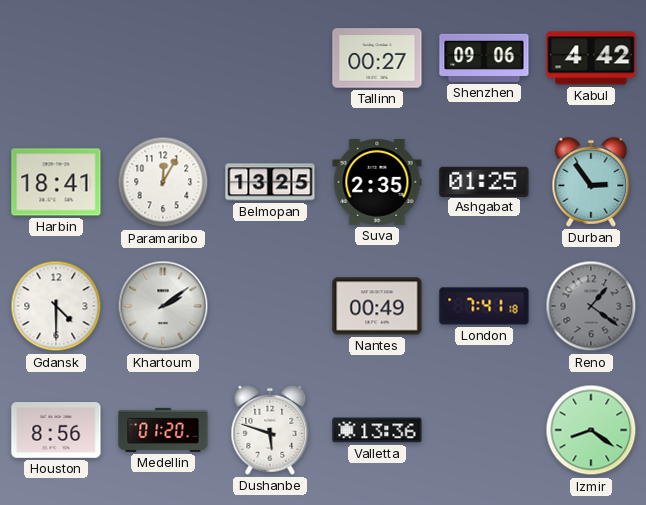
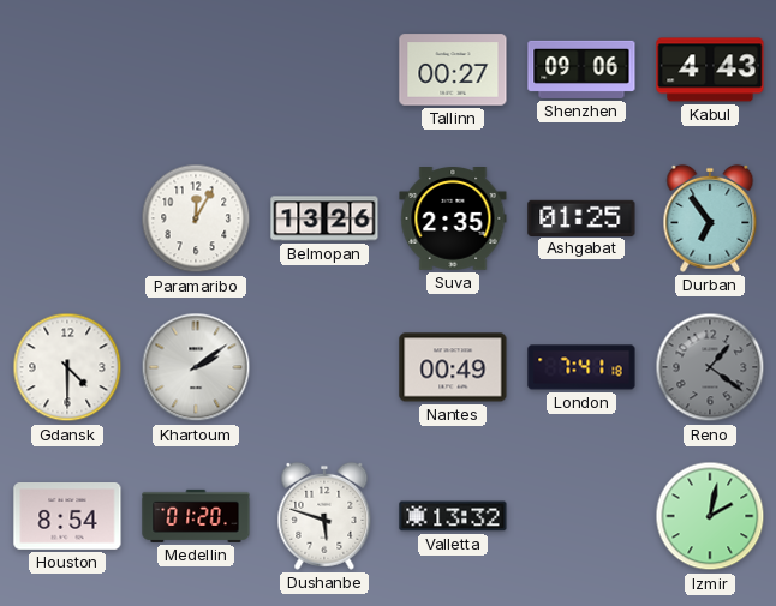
Kabul: 4:42 -> 4:43
Harbin: 18:41 -> none
Belmopan: 13:25 -> 13:26
Durban: 2:54 -> 6:54
Houston: 8:56 -> 8:54
Valletta: 13:36 -> 13:32
Izmir: 8:21 -> 2:02
